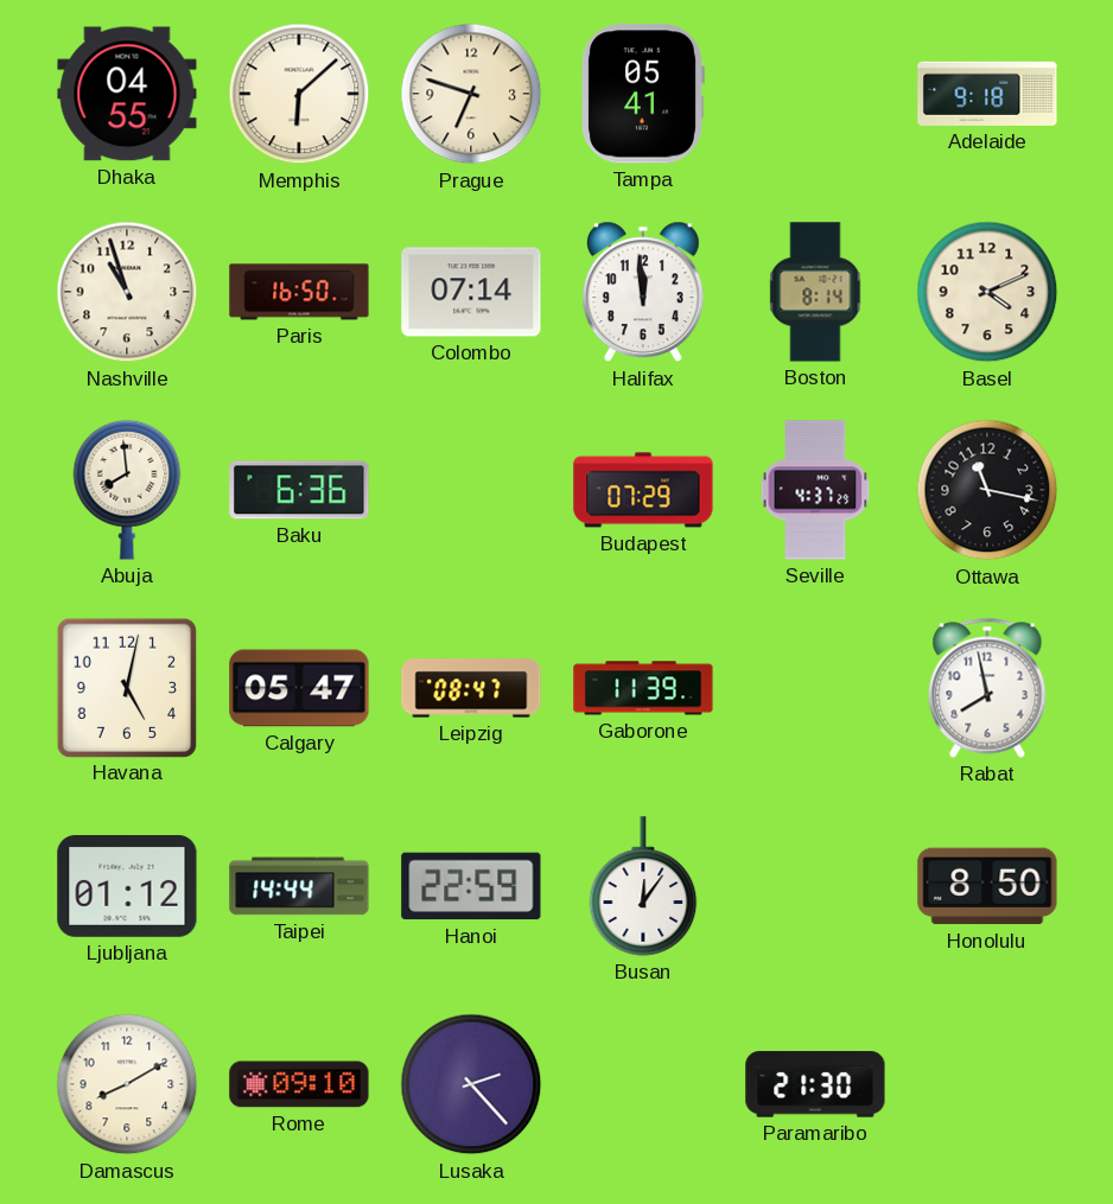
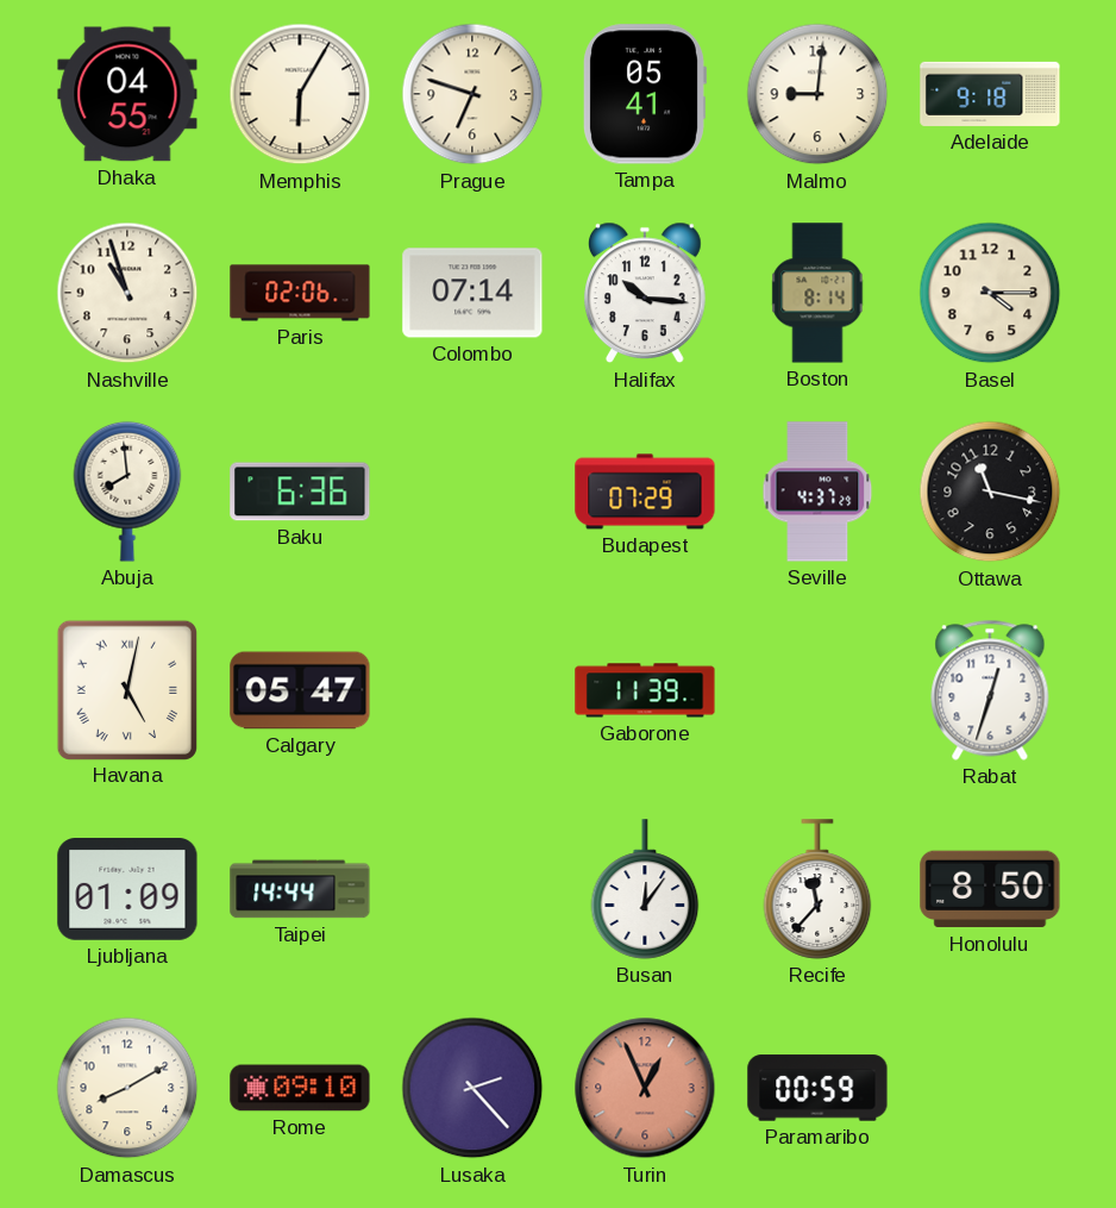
Memphis: 6:08 -> 6:05
Malmo: none -> 9:01
Paris: 16:50 -> 02:06
Halifax: 11:59 -> 10:16
Basel: 4:11 -> 4:15
Havana numerals: Arabic -> Roman
Leipzig: 08:47 -> none
Rabat: 7:58 -> 12:33
Ljubljana: 01:12 -> 01:09
Hanoi: 22:59 -> none
Recife: none -> 11:37
Turin: none -> 12:56
Paramaribo: 21:30 -> 00:59
